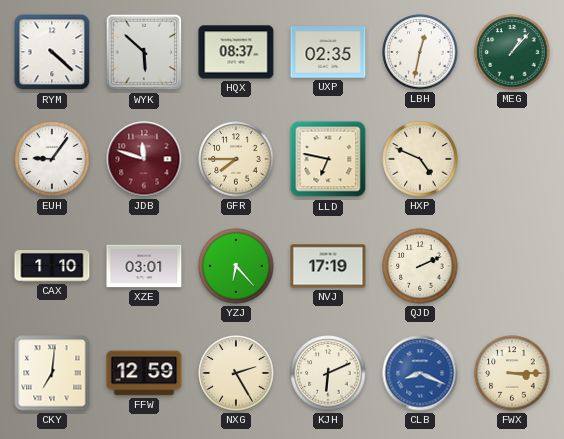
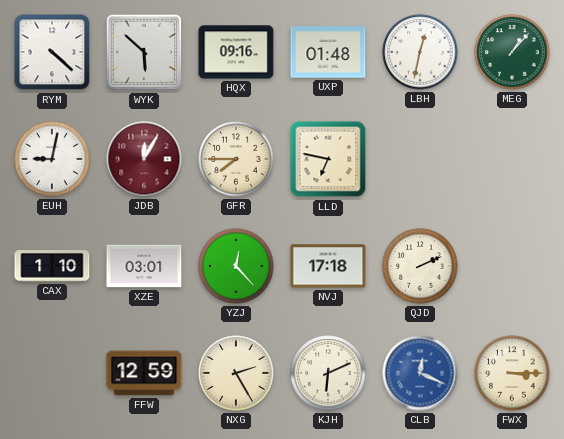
HQX: 08:37 -> 09:16
UXP: 02:35 -> 01:48
EUH: 9:06 -> 9:02
JDB: 11:48 -> 12:05
HXP: 4:49 -> none
YZJ: 6:23 -> 12:23
NVJ: 17:19 -> 17:18
CKY: 7:01 -> none
CLB: 8:19 -> 12:19
